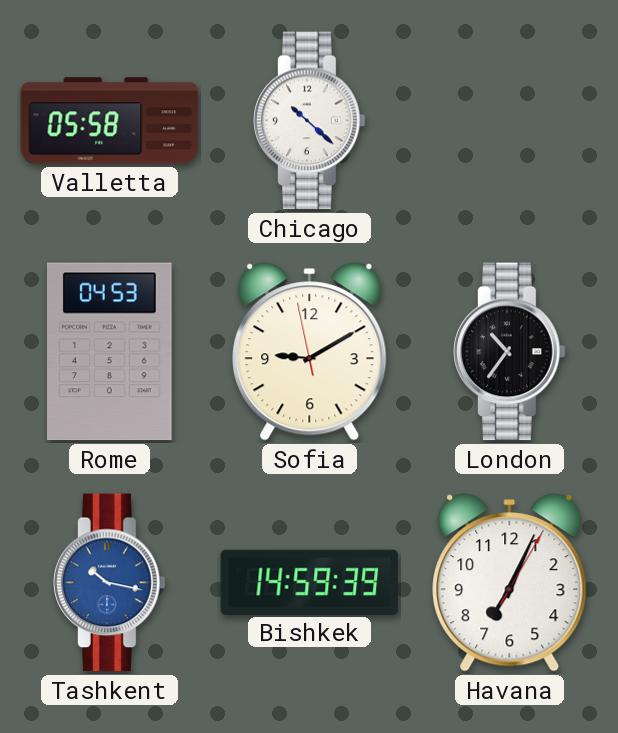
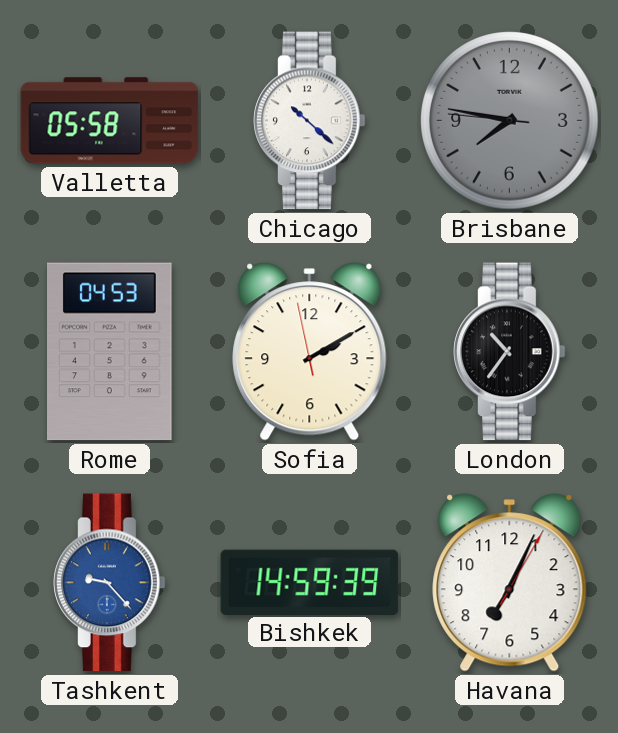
Brisbane: none -> 7:46
Sofia: 9:09 -> 2:09
Tashkent: 10:17 -> 9:23
